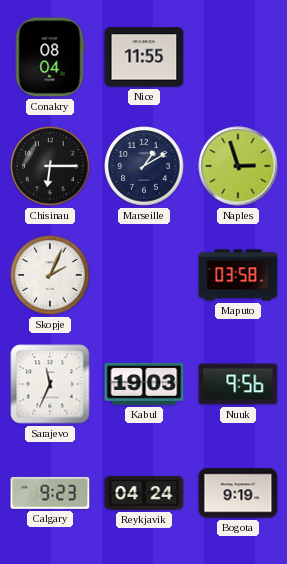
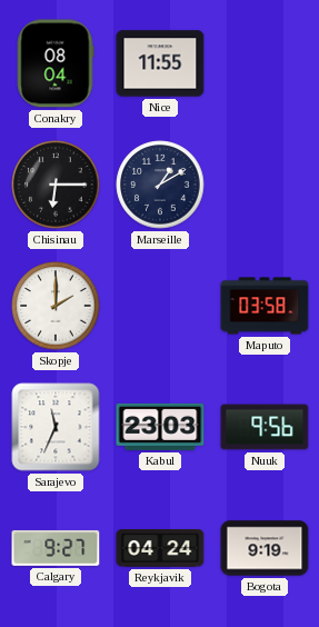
Naples: 2:57 -> none
Skopje: 2:04 -> 2:00
Kabul: 19:03 -> 23:03
Calgary: 9:23 -> 9:27
